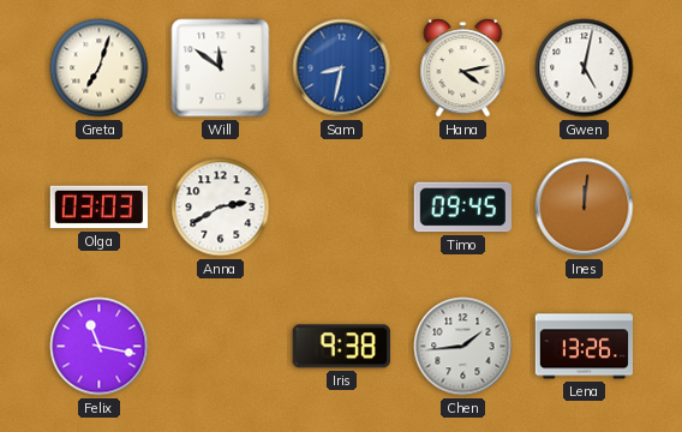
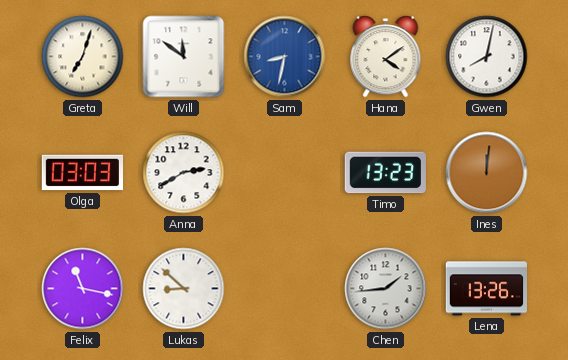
Hana: 4:13 -> 4:09
Gwen: 5:02 -> 8:02
Timo: 09:45 -> 13:23
Lukas: none -> 8:52
Iris: 9:38 -> none
